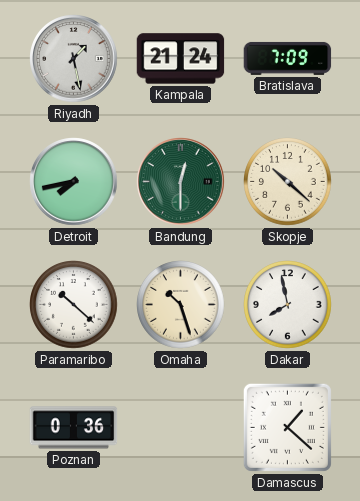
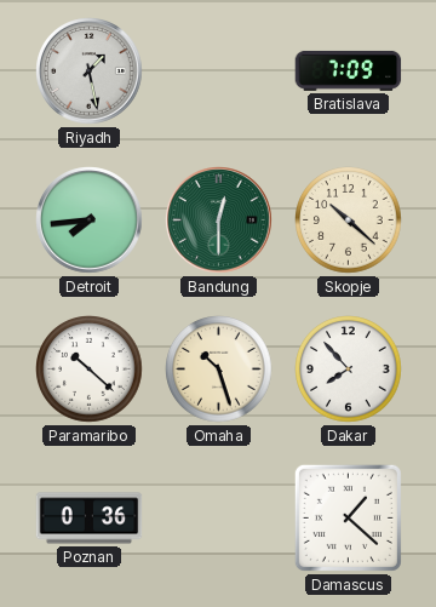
Kampala: 21:24 -> none
Detroit: 7:43 -> 7:44
Dakar: 7:58 -> 7:53
